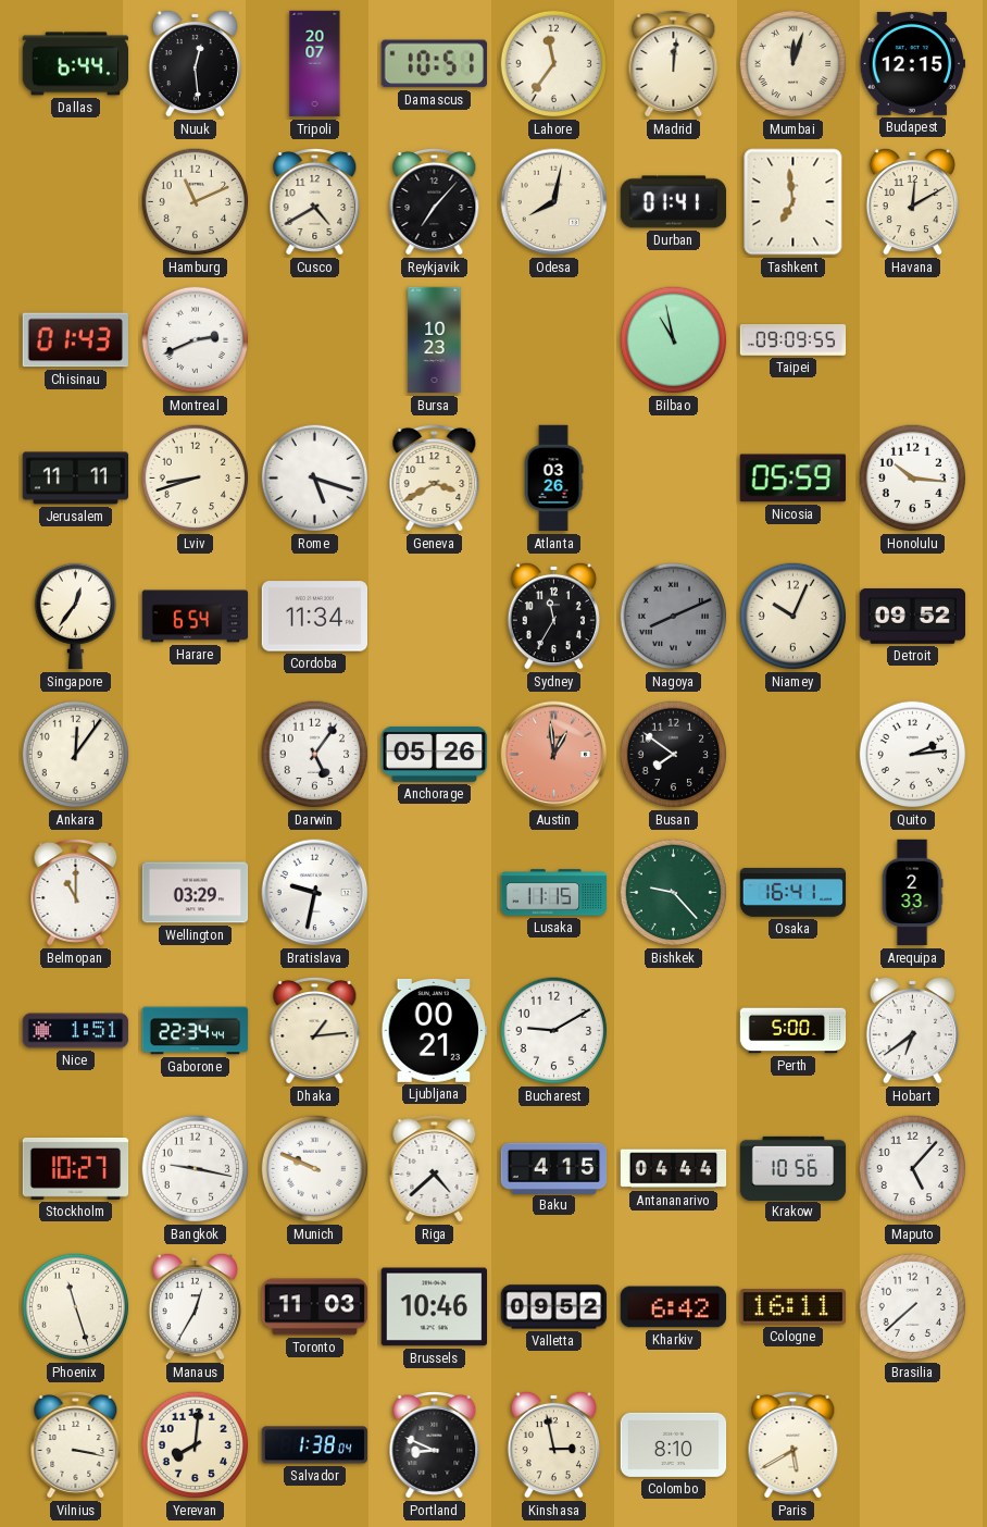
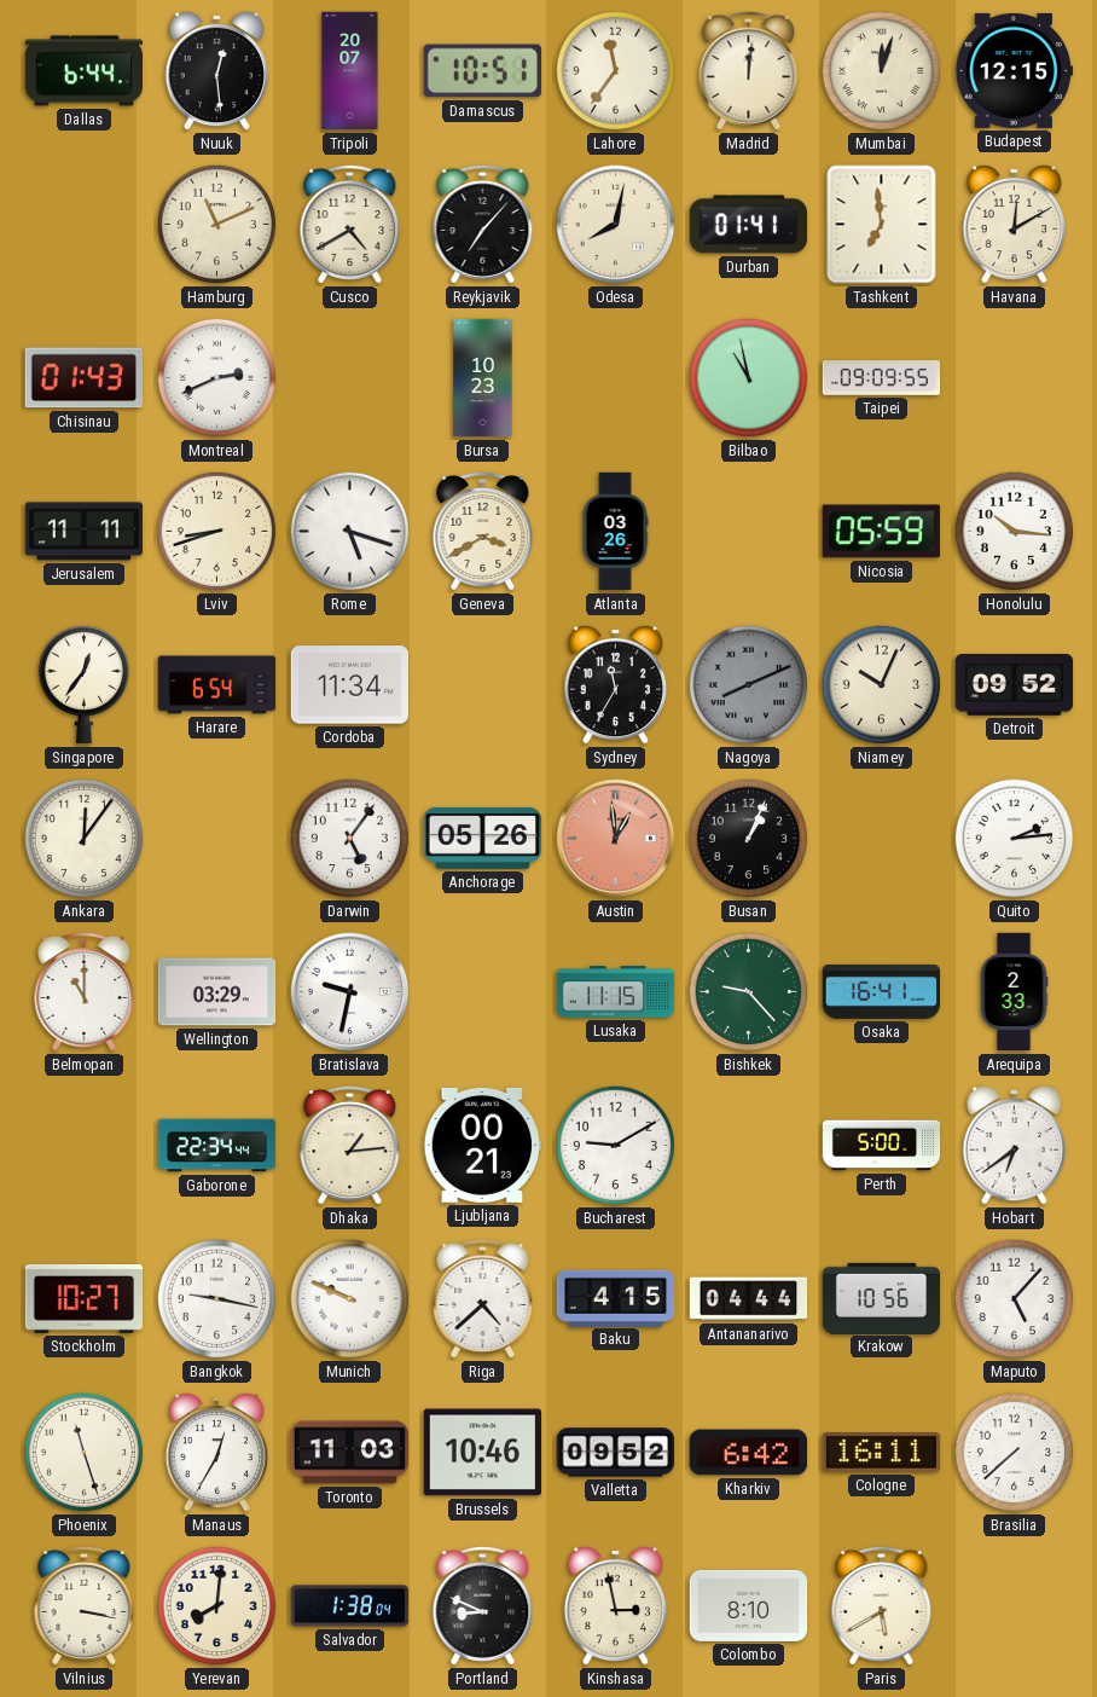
Busan: 7:51 -> 1:04
Nice: 1:51 -> none
